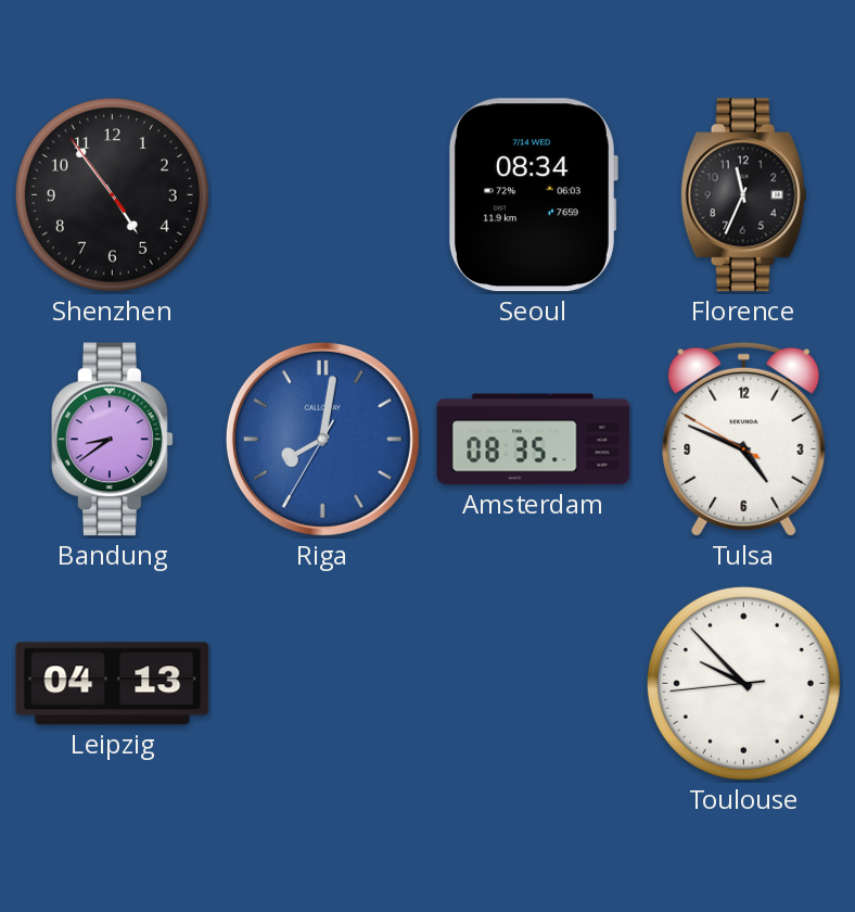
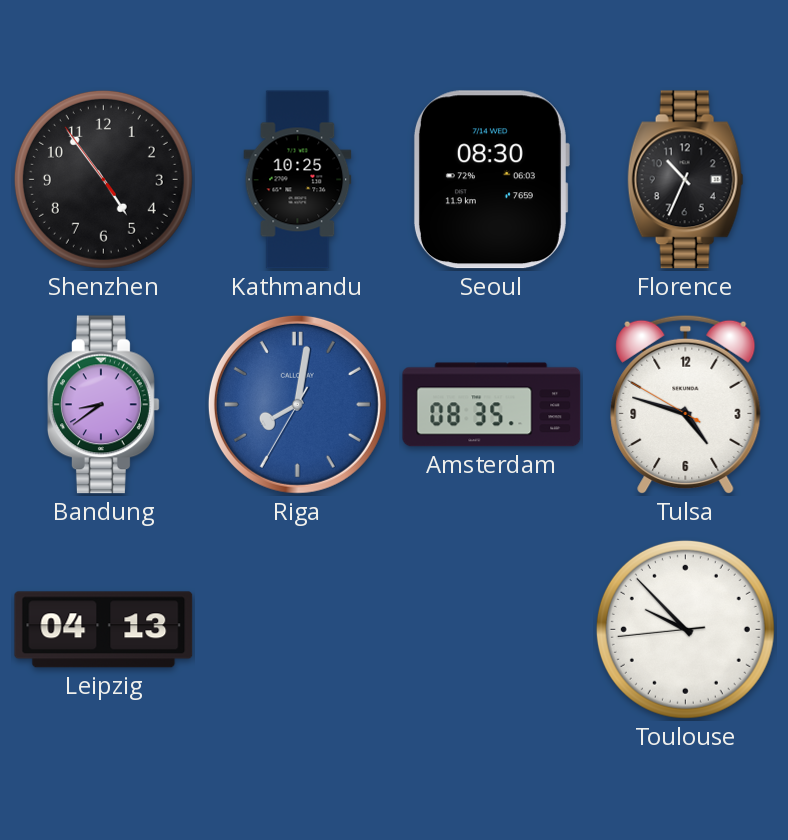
Kathmandu: none -> 10:25
Seoul: 08:34 -> 08:30
Florence: 11:34 -> 10:34
Tulsa: 4:48 -> 4:47
